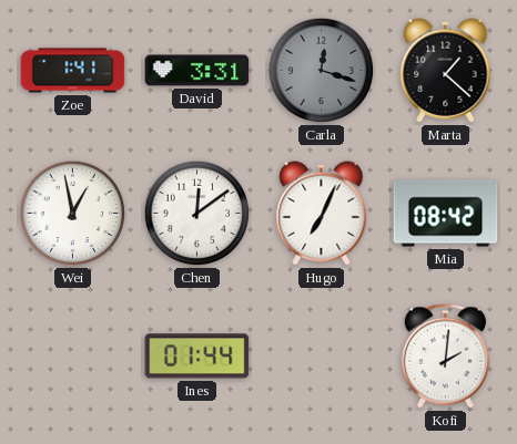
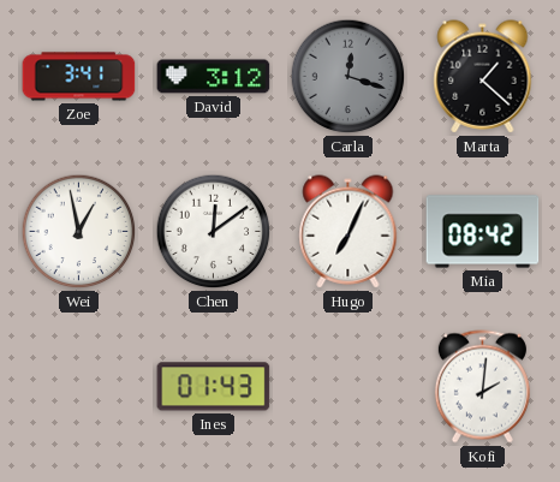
Zoe: 1:41 -> 3:41
David: 3:31 -> 3:12
Ines: 01:44 -> 01:43
